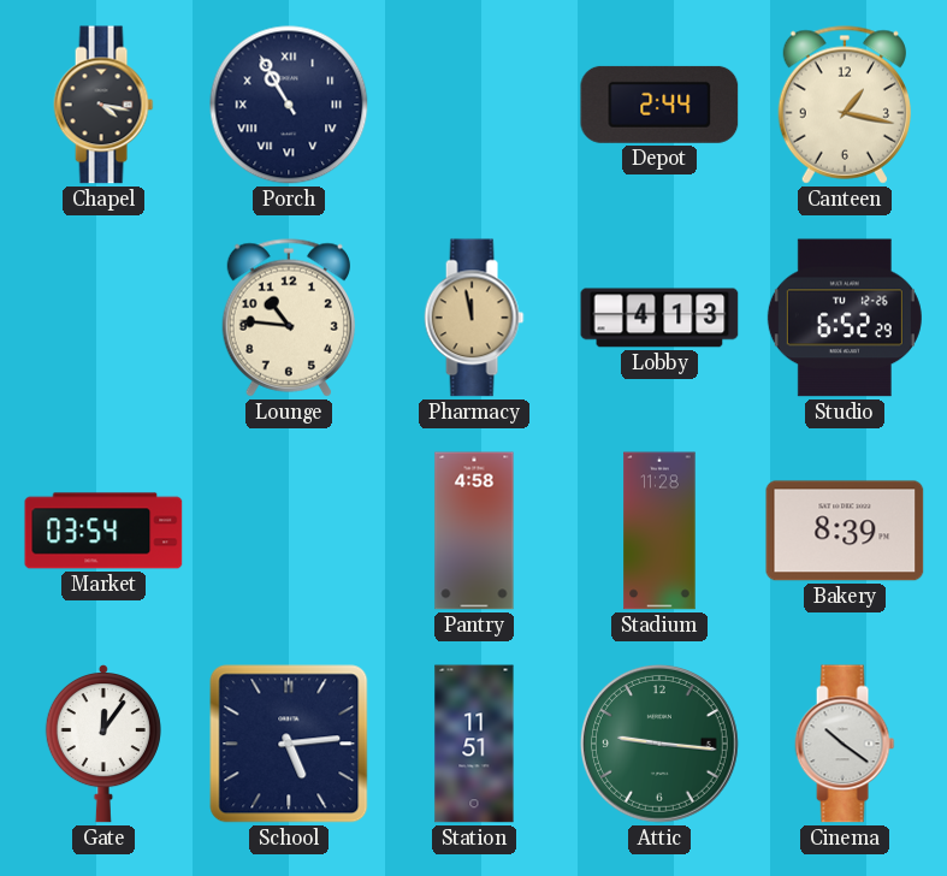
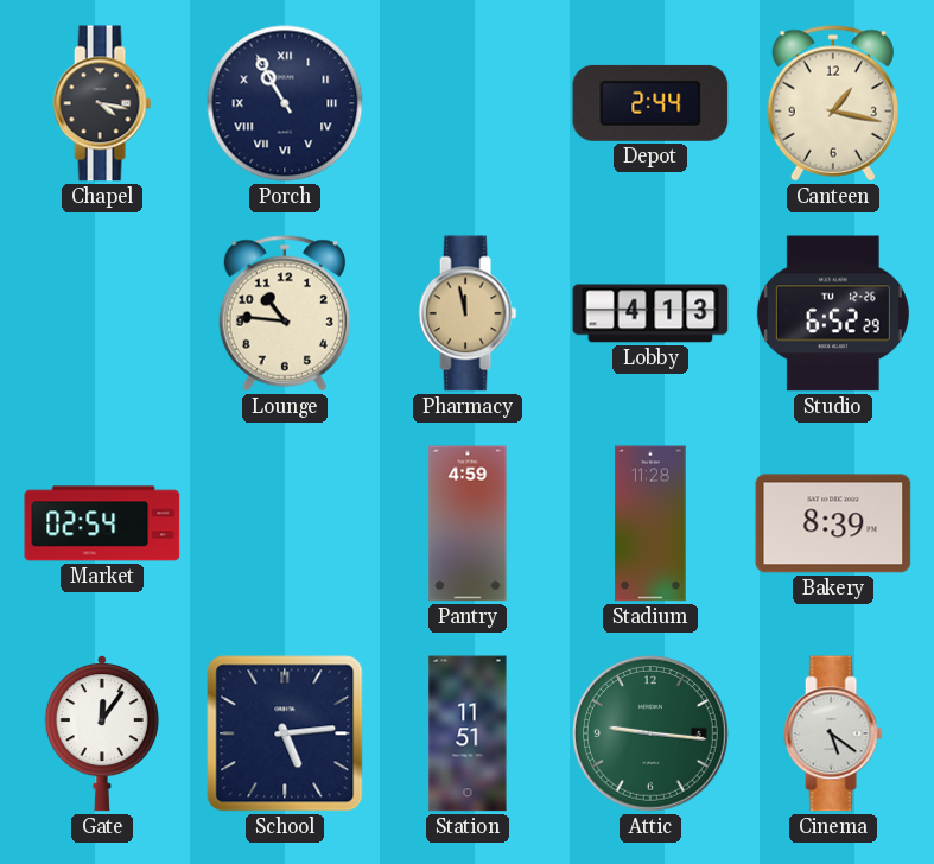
Market: 03:54 -> 02:54
Pantry: 4:58 -> 4:59
Cinema: 10:21 -> 5:21
